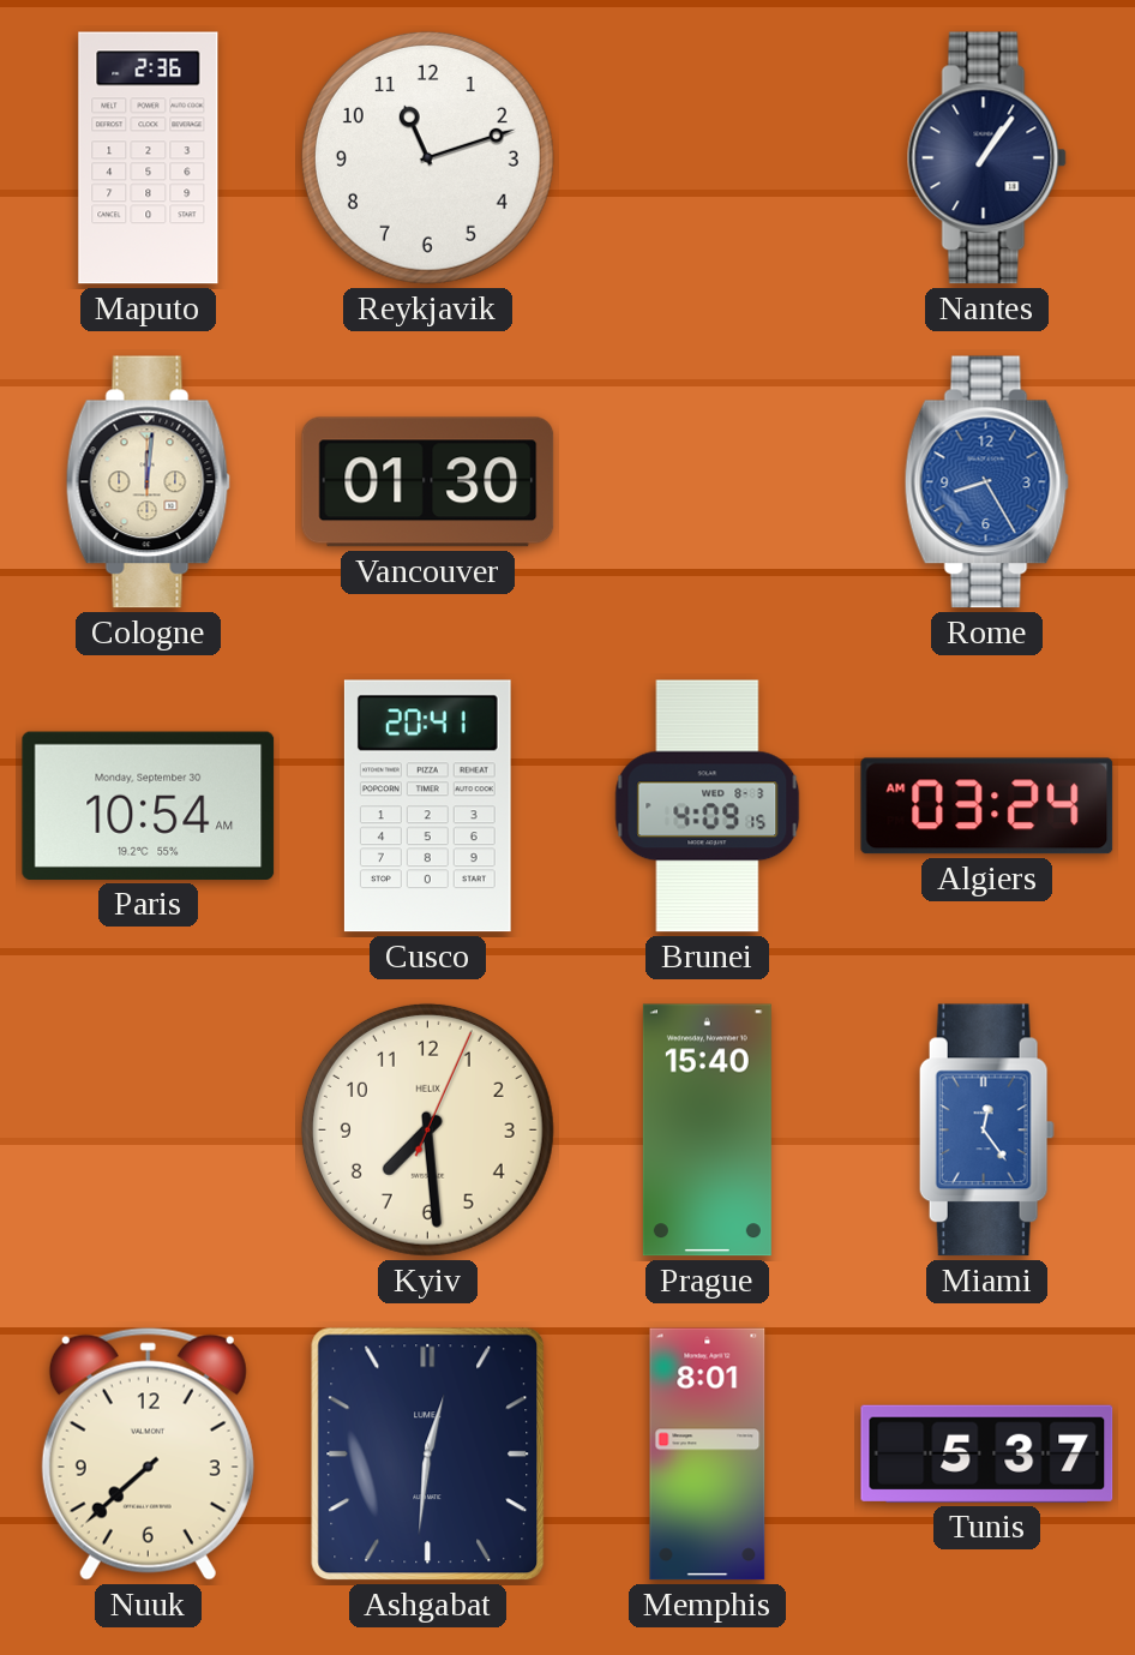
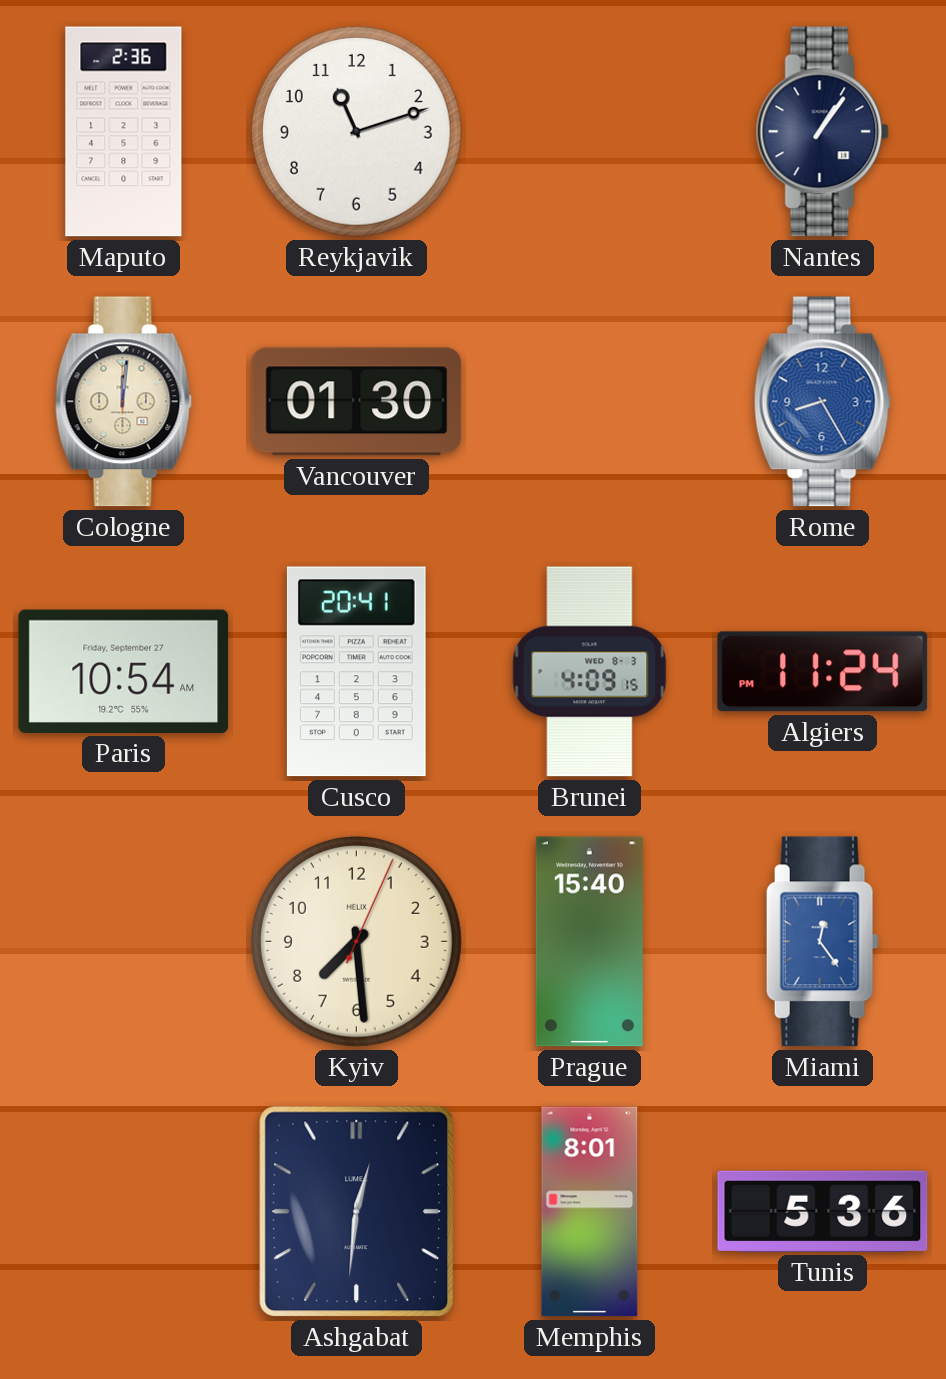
Paris date: Monday, September 30 -> Friday, September 27
Algiers: 03:24 -> 11:24
Nuuk: 7:38 -> none
Tunis: 5:37 -> 5:36
